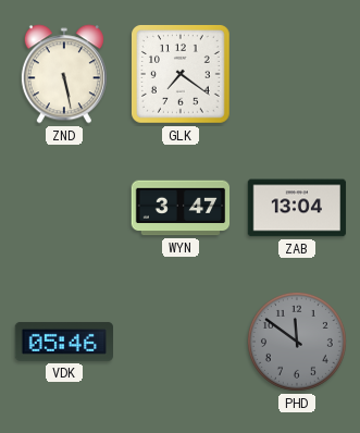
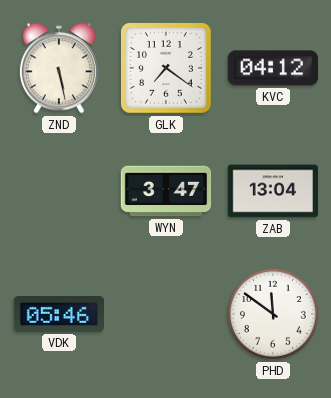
KVC: none -> 04:12
PHD dial: grey -> white
